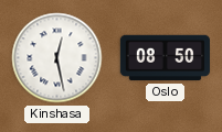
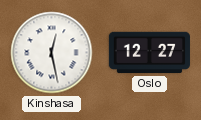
Oslo: 08:50 -> 12:27
